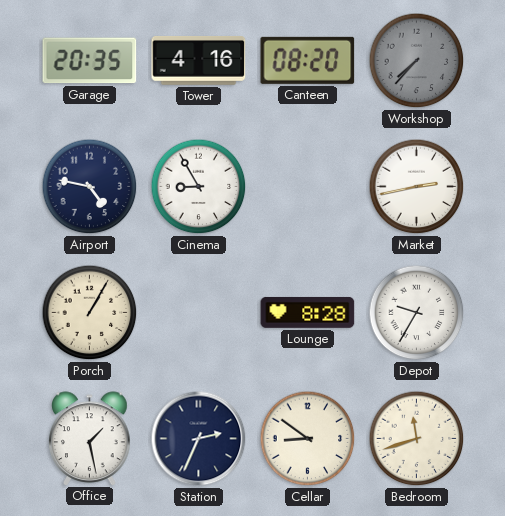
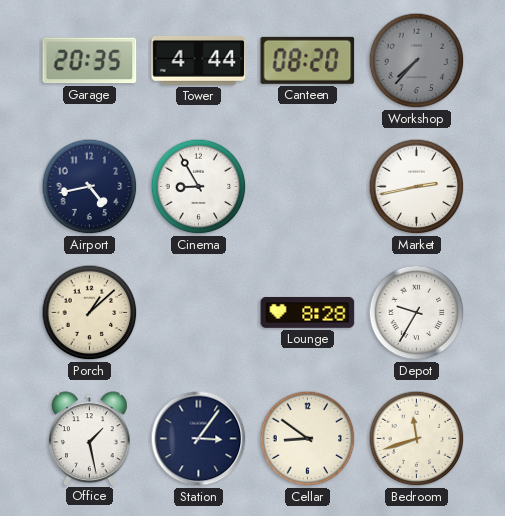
Tower: 4:16 -> 4:44
Airport: 4:47 -> 4:43
Porch: 1:05 -> 1:08
Station: 2:34 -> 3:06
